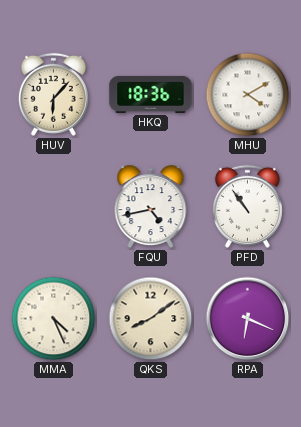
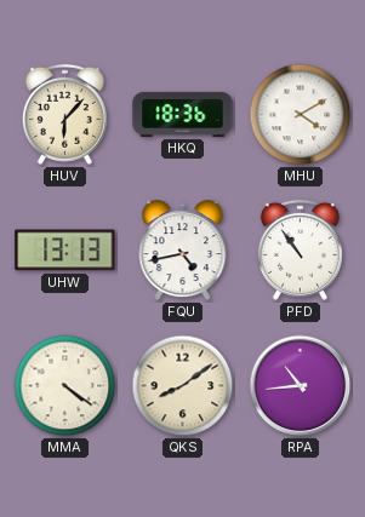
UHW: none -> 13:13
MMA: 4:26 -> 4:21
RPA: 6:19 -> 10:44
